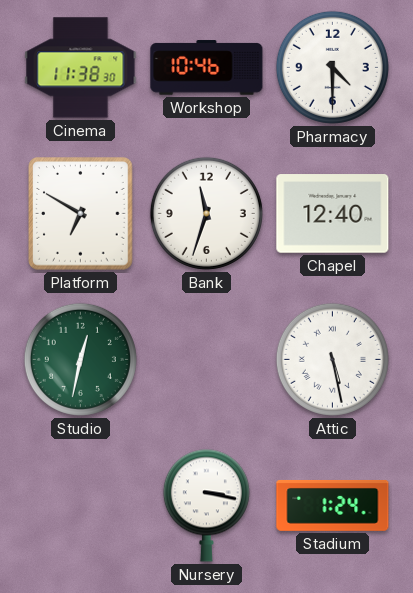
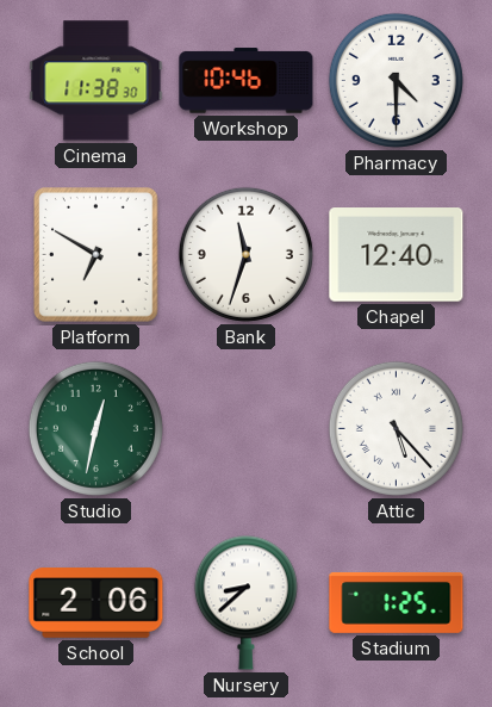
Attic: 5:28 -> 5:23
School: none -> 2:06
Nursery: 3:17 -> 8:38
Stadium: 1:24 -> 1:25
